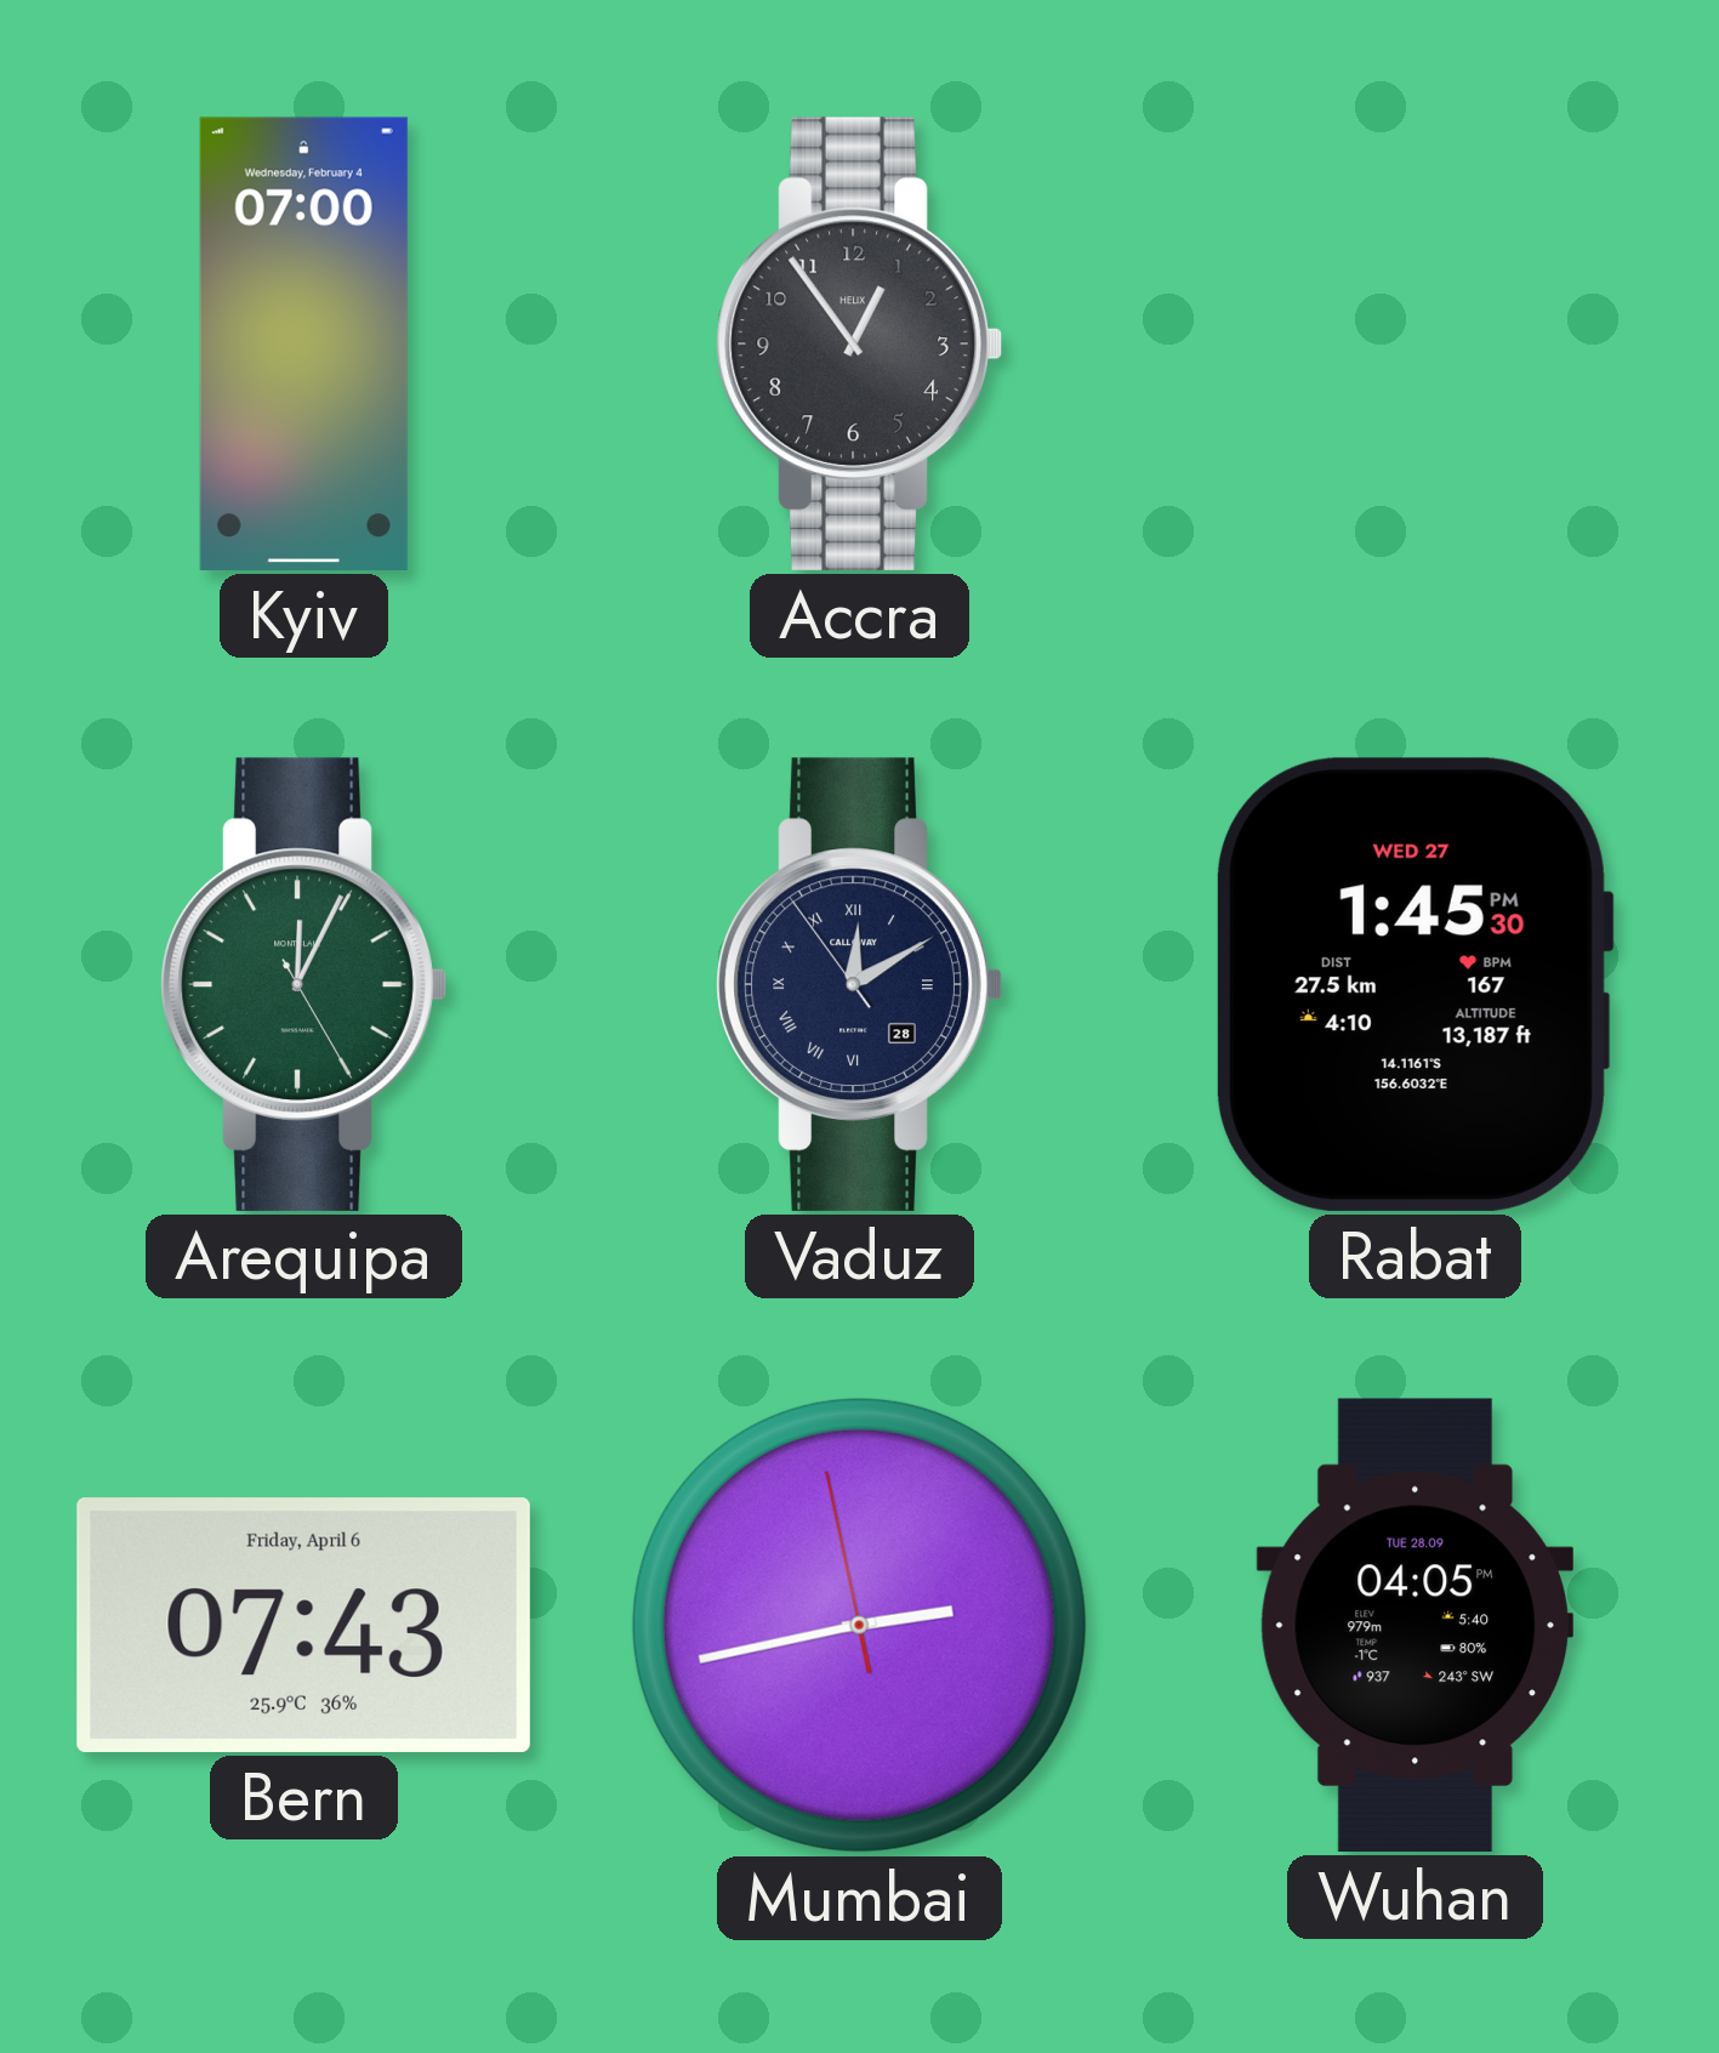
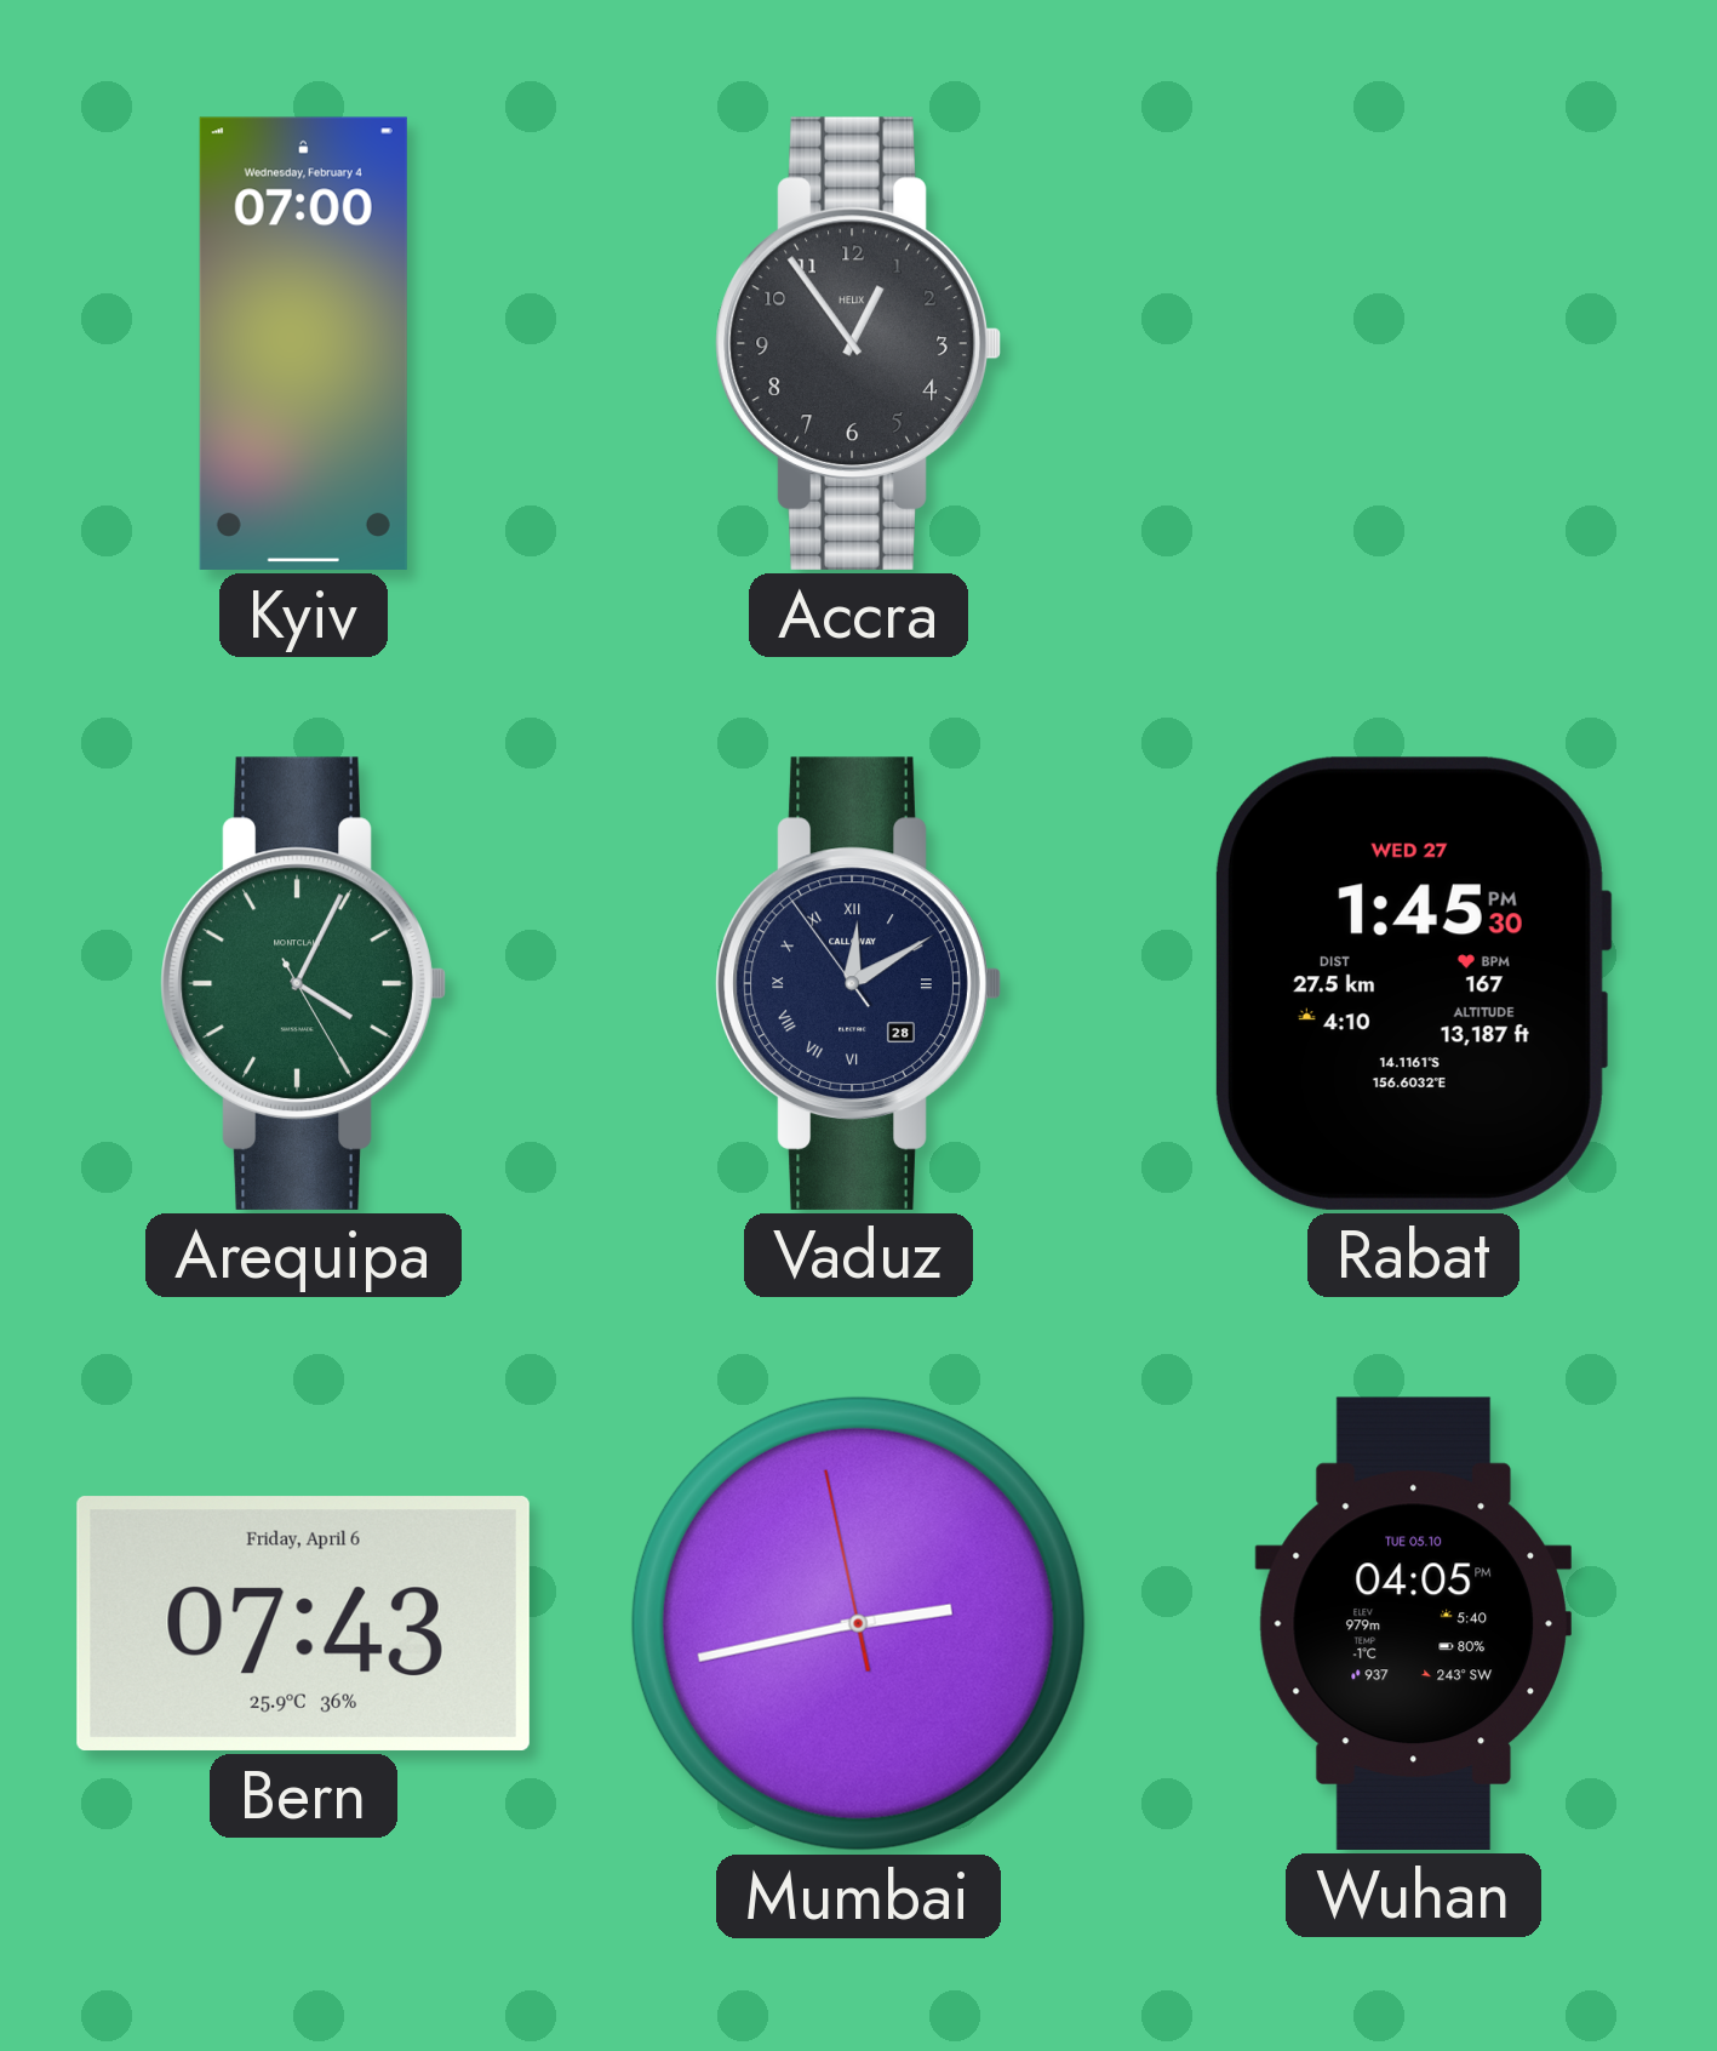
Arequipa: 12:04 -> 4:04
Wuhan date: TUE 28.09 -> TUE 05.10
